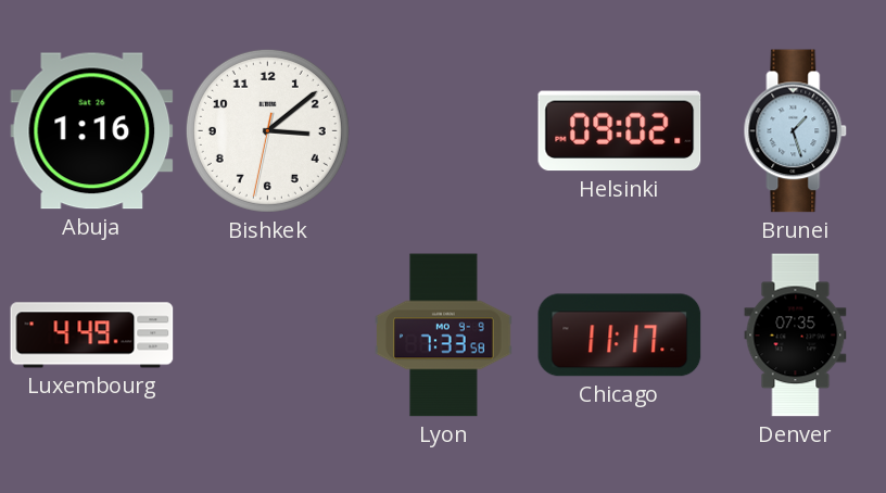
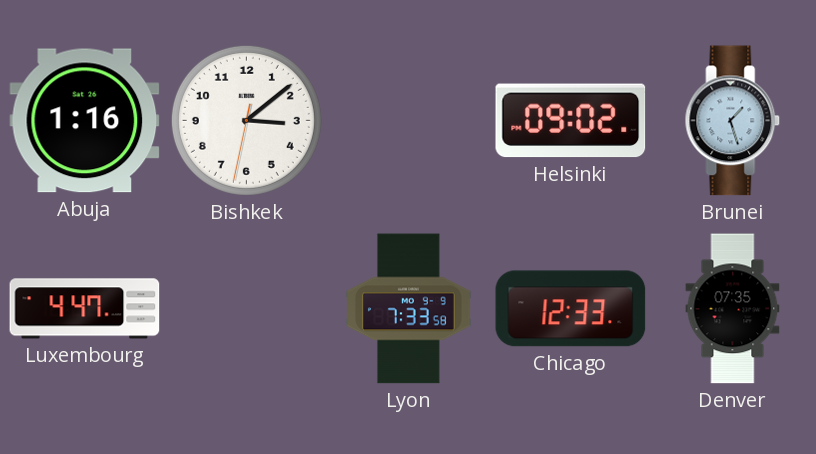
Luxembourg: 4:49 -> 4:47
Chicago: 11:17 -> 12:33
